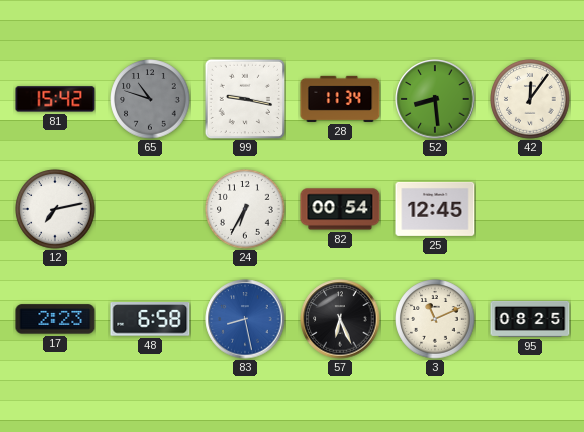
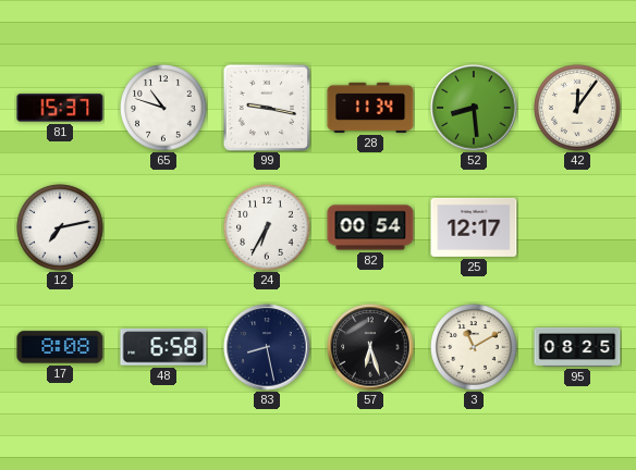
81: 15:42 -> 15:37
65 dial: grey -> white
25: 12:45 -> 12:17
17: 2:23 -> 8:08
83 dial: blue -> navy
57: 6:26 -> 6:27
3: 11:11 -> 11:10
